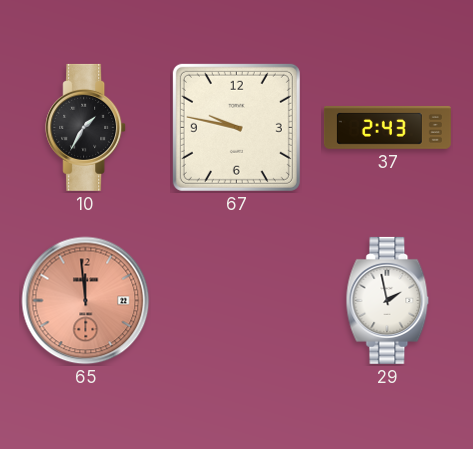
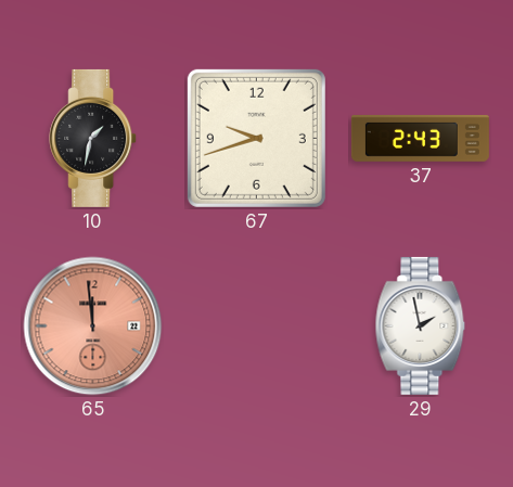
10: 1:35 -> 1:32
67: 9:47 -> 9:42
